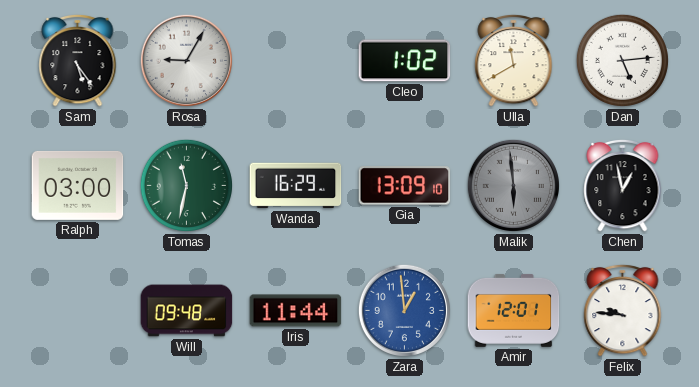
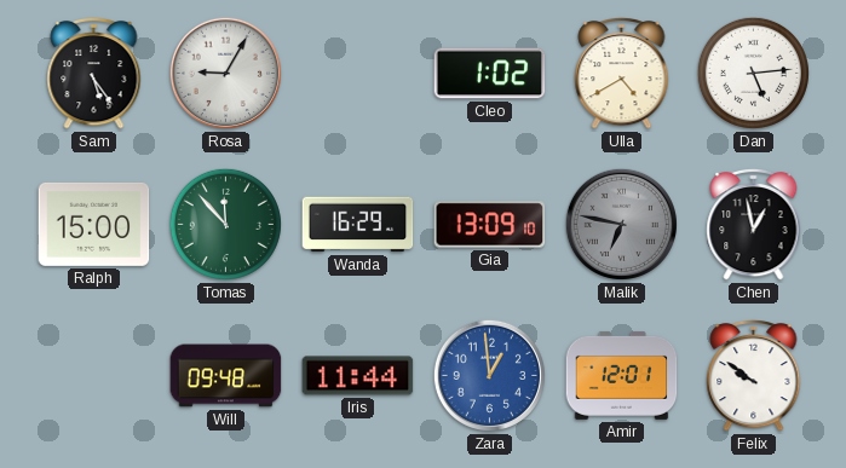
Ulla: 11:40 -> 4:40
Ralph: 03:00 -> 15:00
Tomas: 11:32 -> 11:53
Malik: 5:59 -> 6:47
Felix: 9:46 -> 9:51
